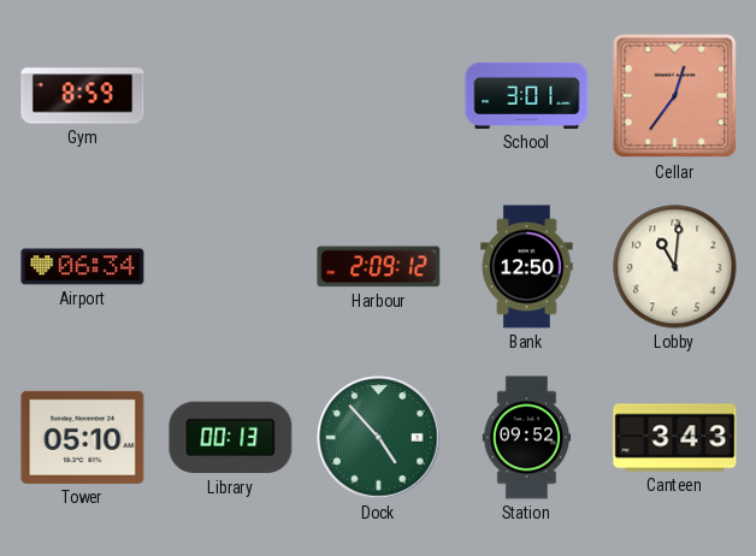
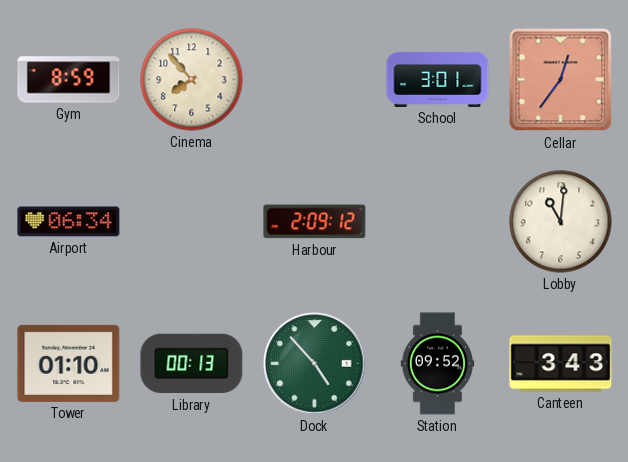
Cinema: none -> 7:53
Bank: 12:50 -> none
Tower: 05:10 -> 01:10
